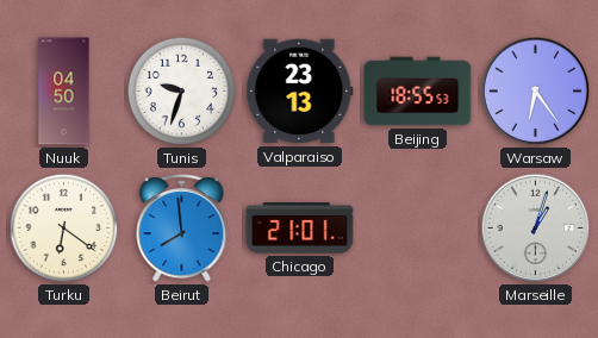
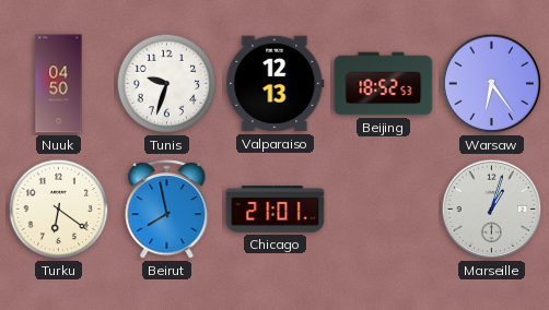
Valparaiso: 23:13 -> 12:13
Beijing: 18:55 -> 18:52
Beirut: 7:59 -> 7:58
